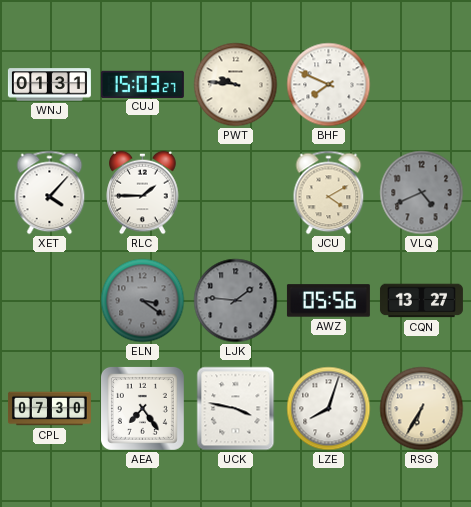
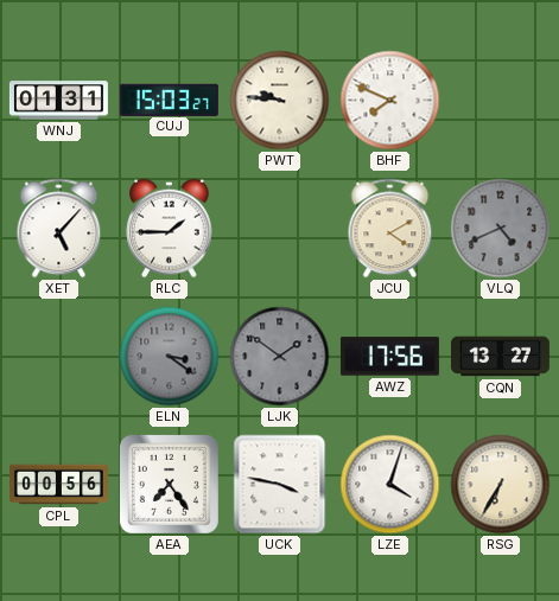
XET: 4:07 -> 5:07
LJK: 1:46 -> 1:51
AWZ: 05:56 -> 17:56
CPL: 07:30 -> 00:56
LZE: 8:03 -> 4:03
